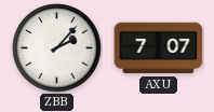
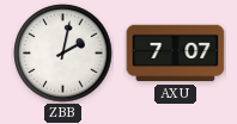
ZBB: 2:07 -> 2:02
